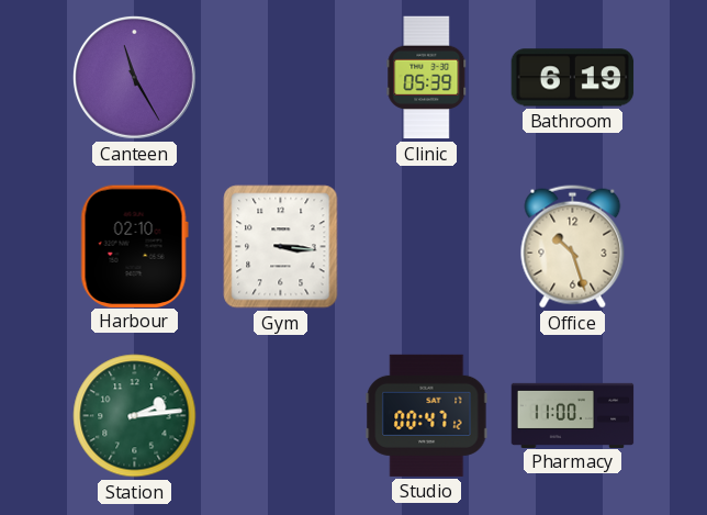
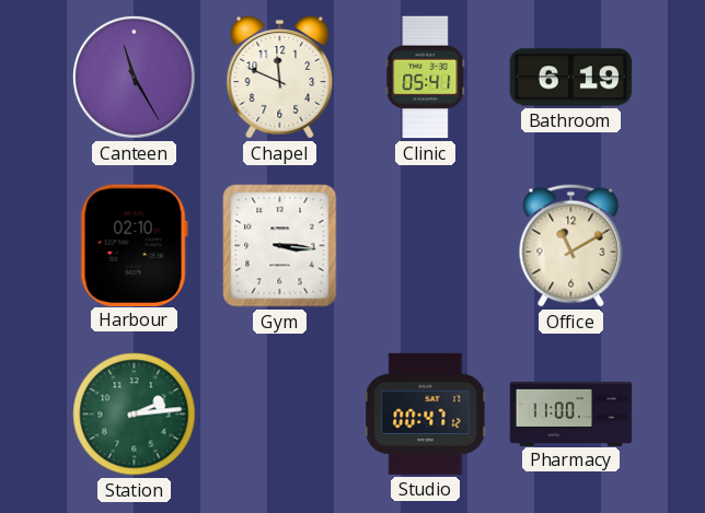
Chapel: none -> 11:49
Clinic: 05:39 -> 05:41
Office: 10:27 -> 11:10
